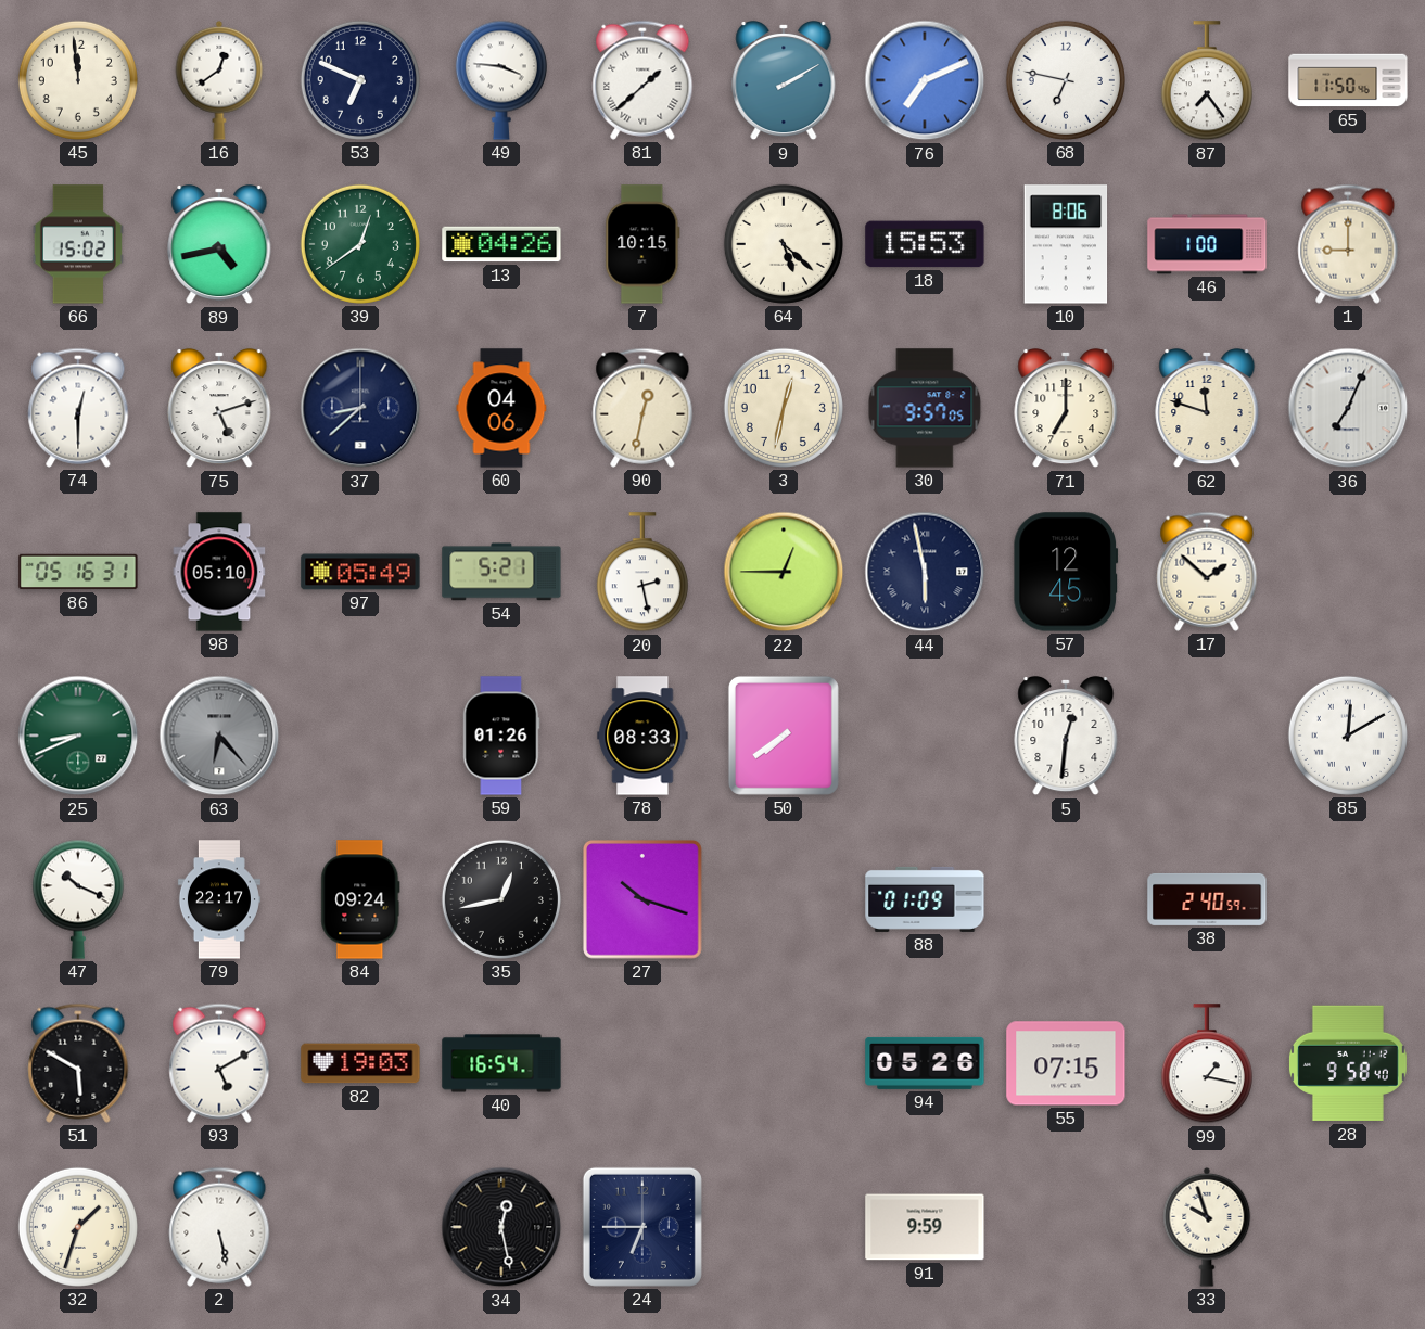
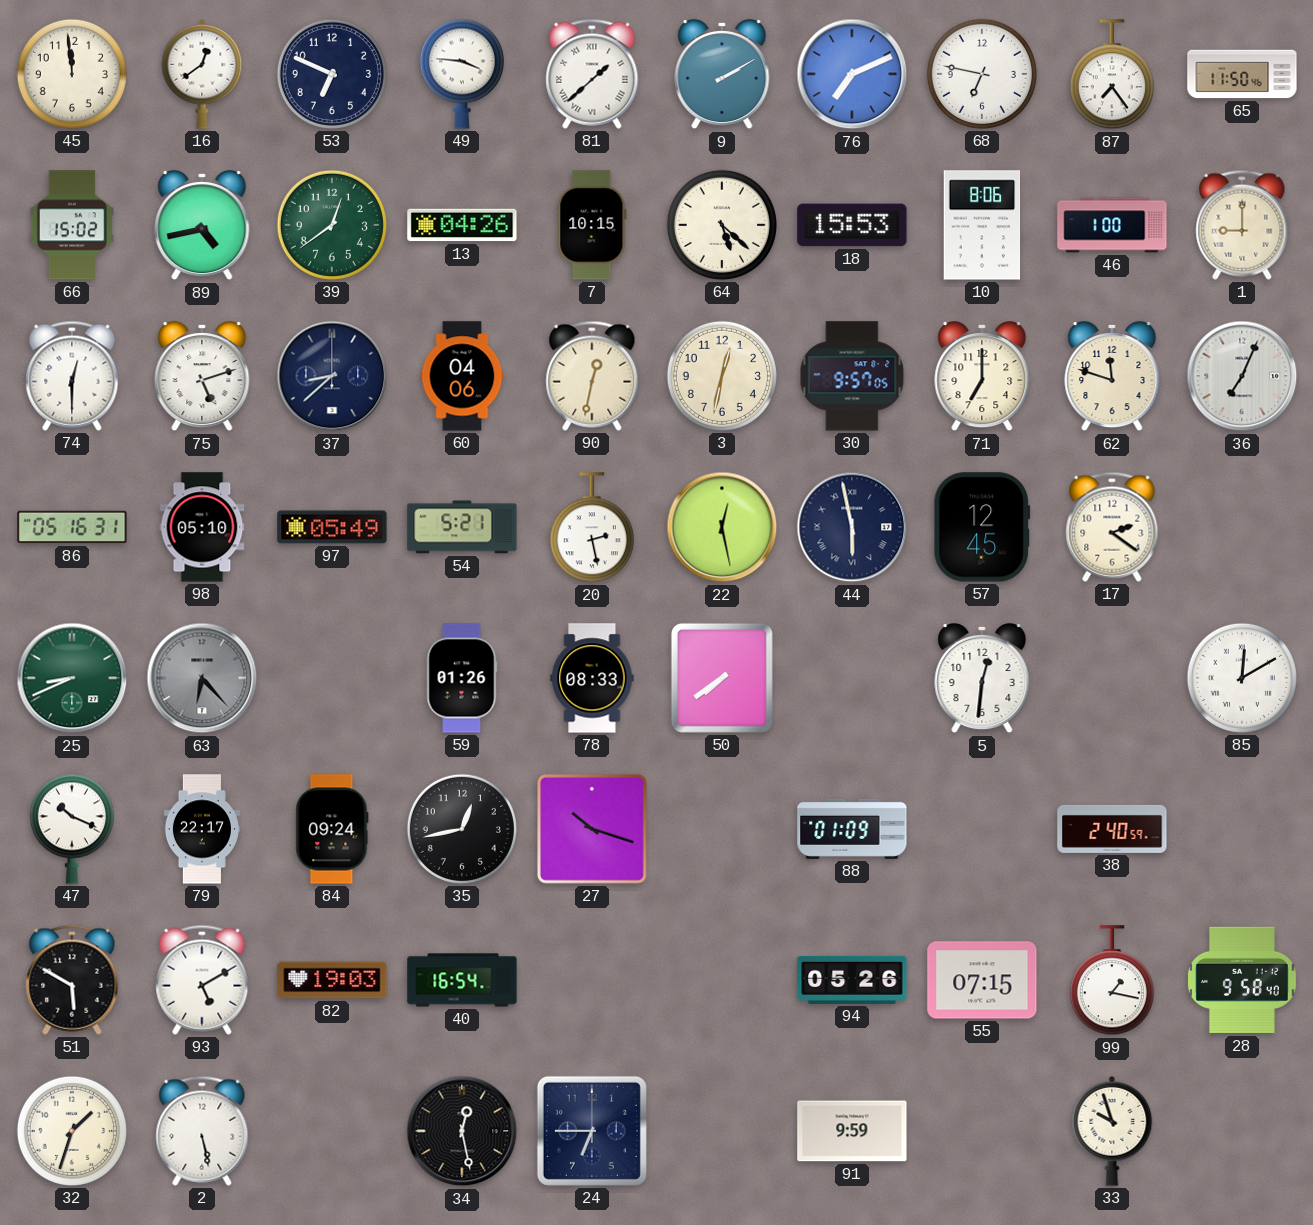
22: 12:45 -> 12:28
17: 1:52 -> 2:21
